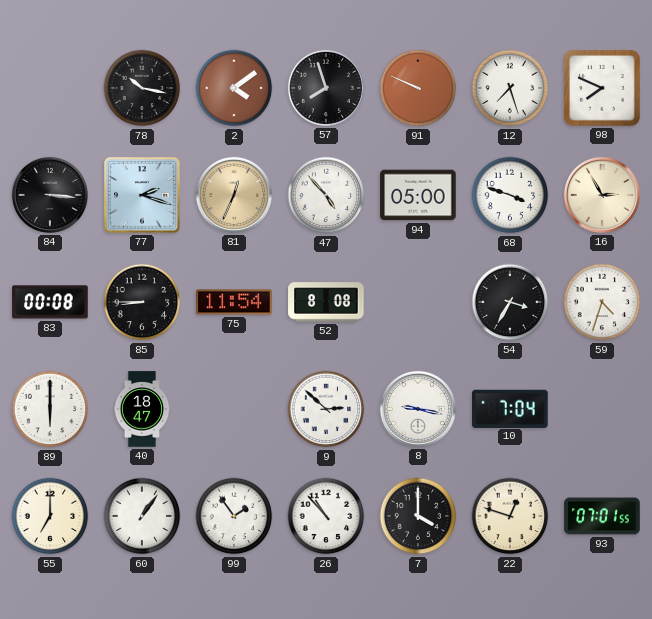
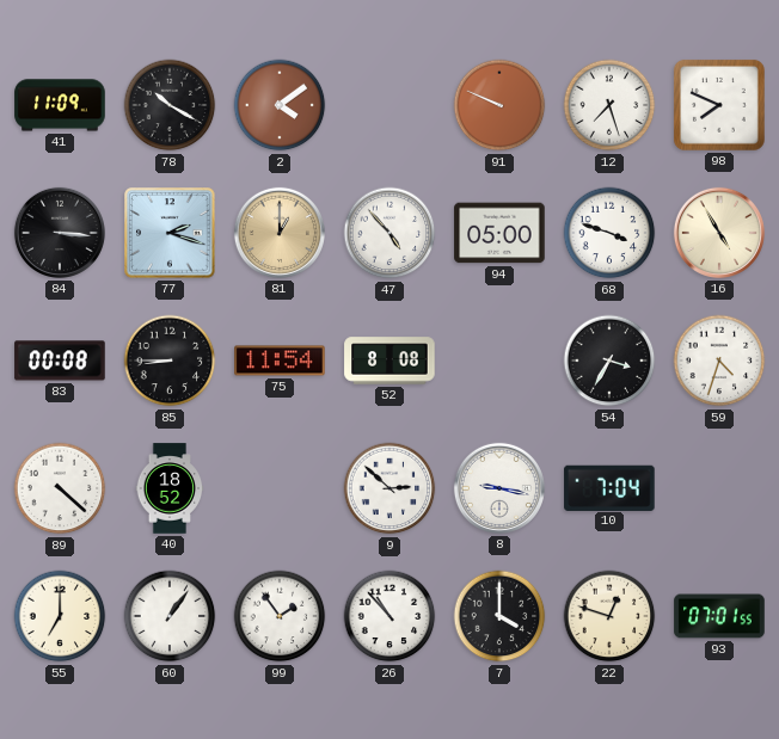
41: none -> 11:09
78: 10:17 -> 10:20
57: 7:57 -> none
81: 12:34 -> 1:00
16: 2:55 -> 4:55
89: 6:00 -> 4:22
40: 18:47 -> 18:52
